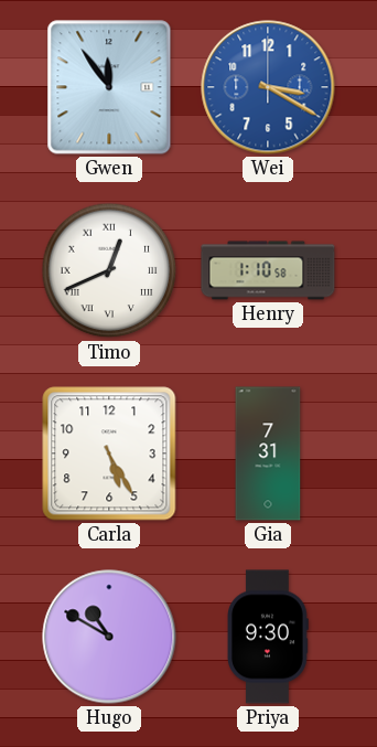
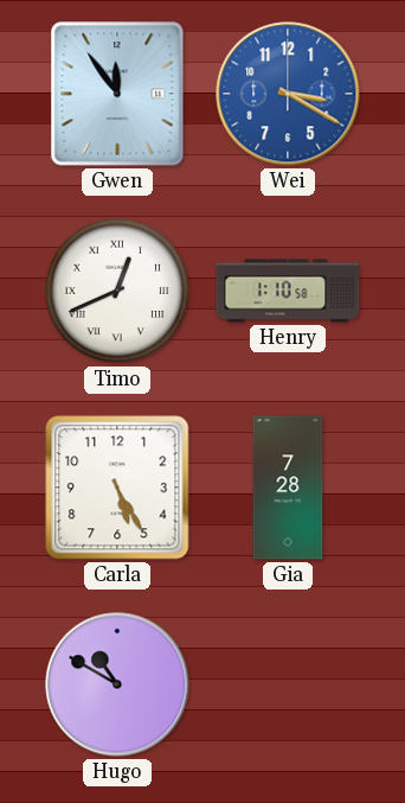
Gia: 7:31 -> 7:28
Priya: 9:30 -> none
